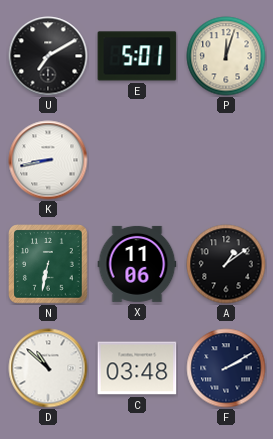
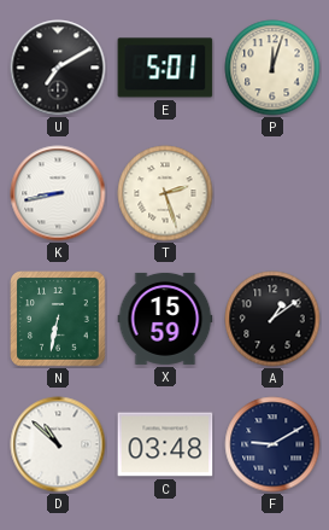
T: none -> 2:27
X: 11:06 -> 15:59
F: 2:10 -> 9:10
